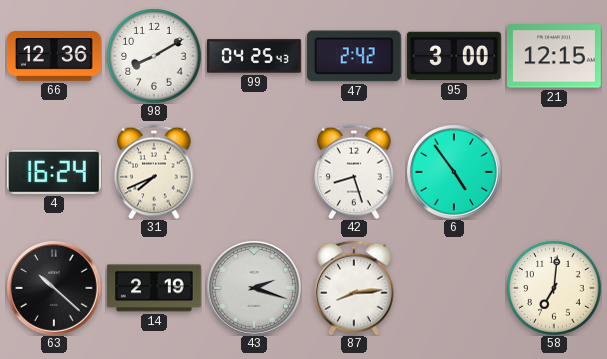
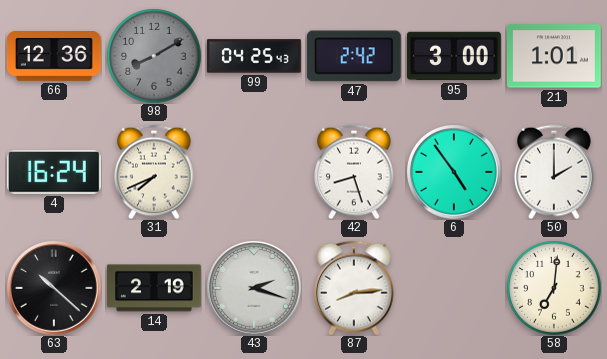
98 dial: white -> grey
21: 12:15 -> 1:01
50: none -> 2:00
